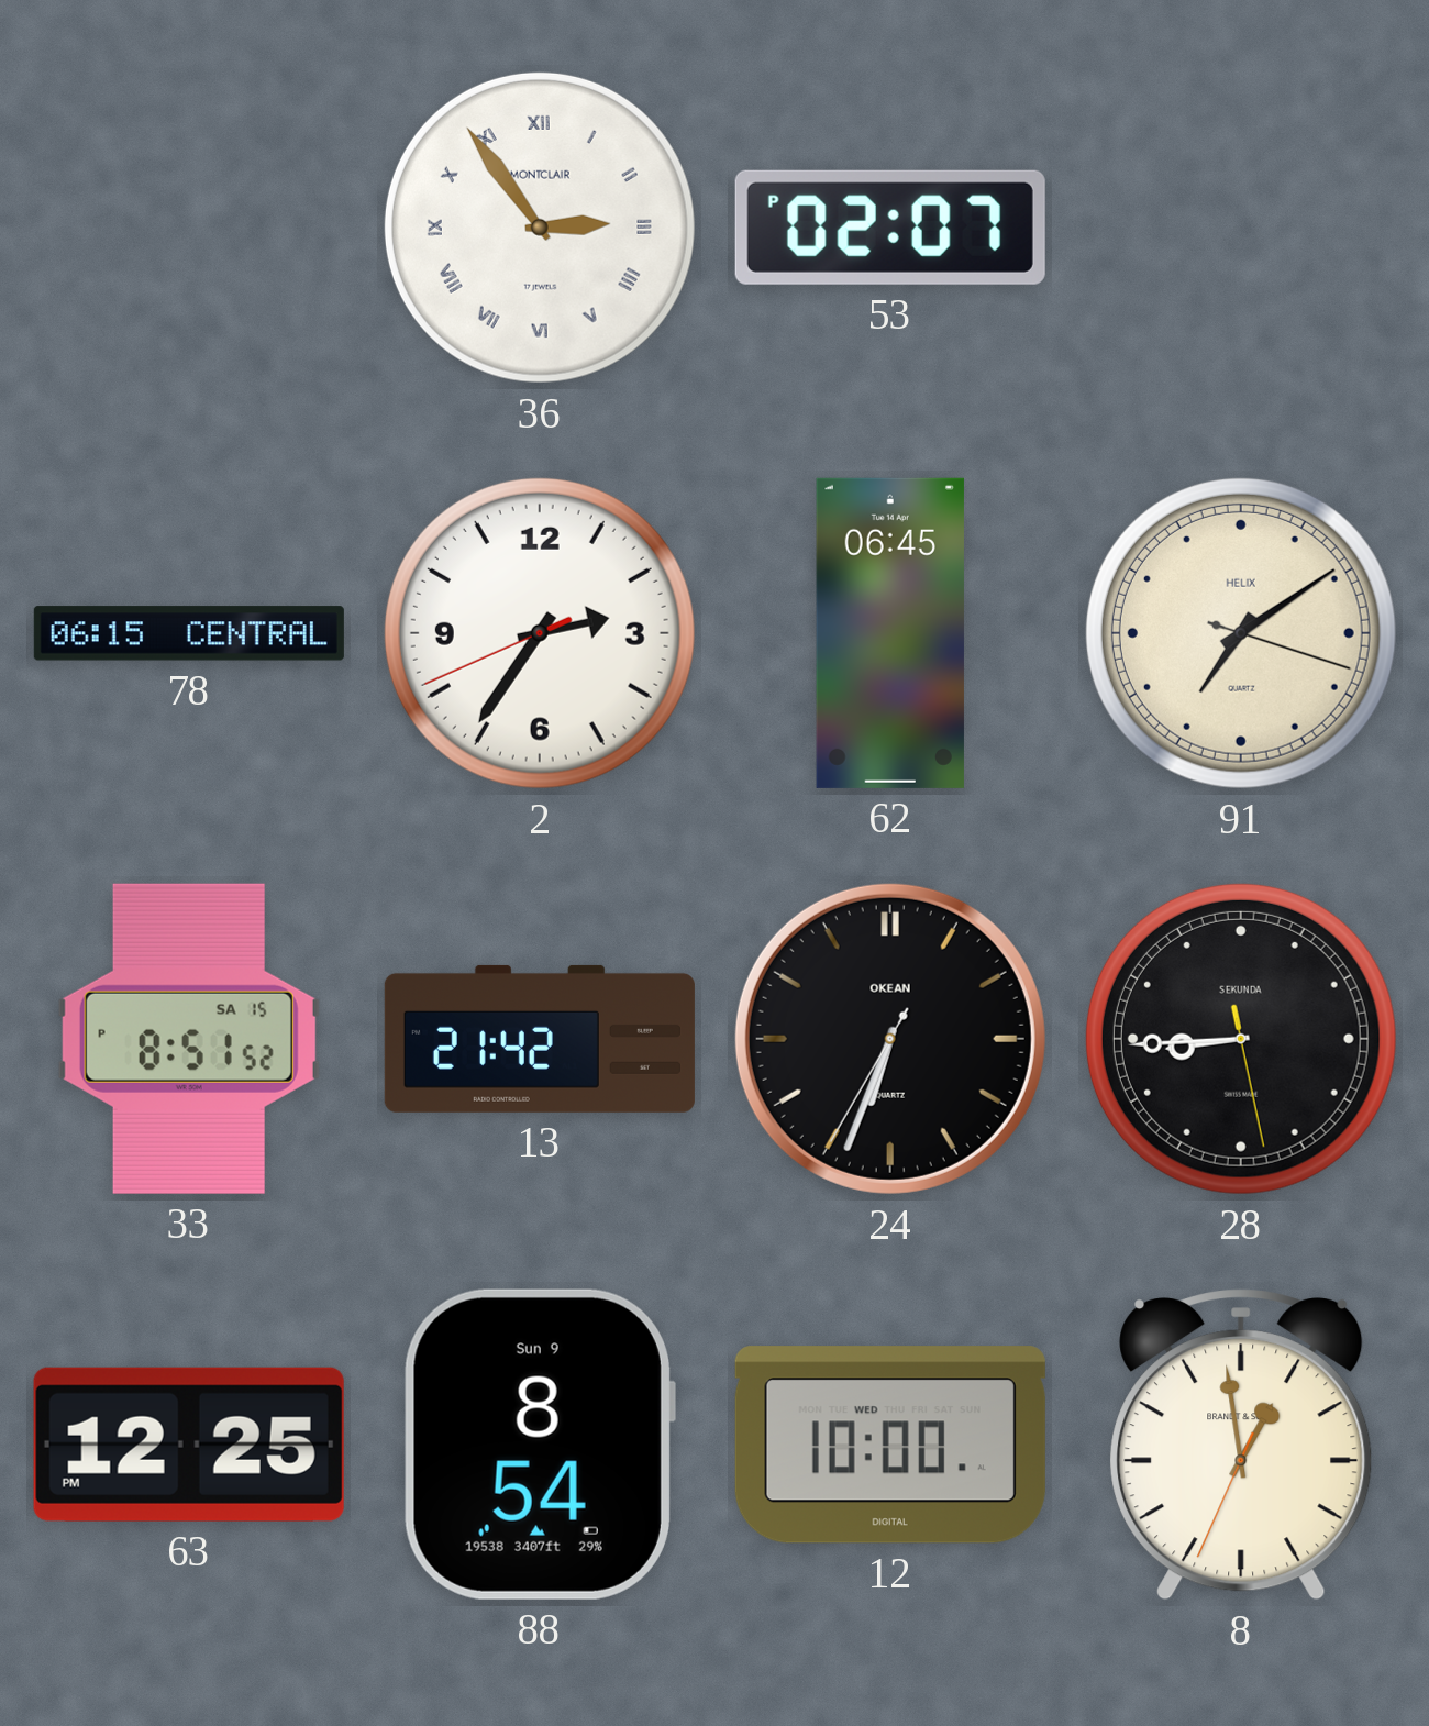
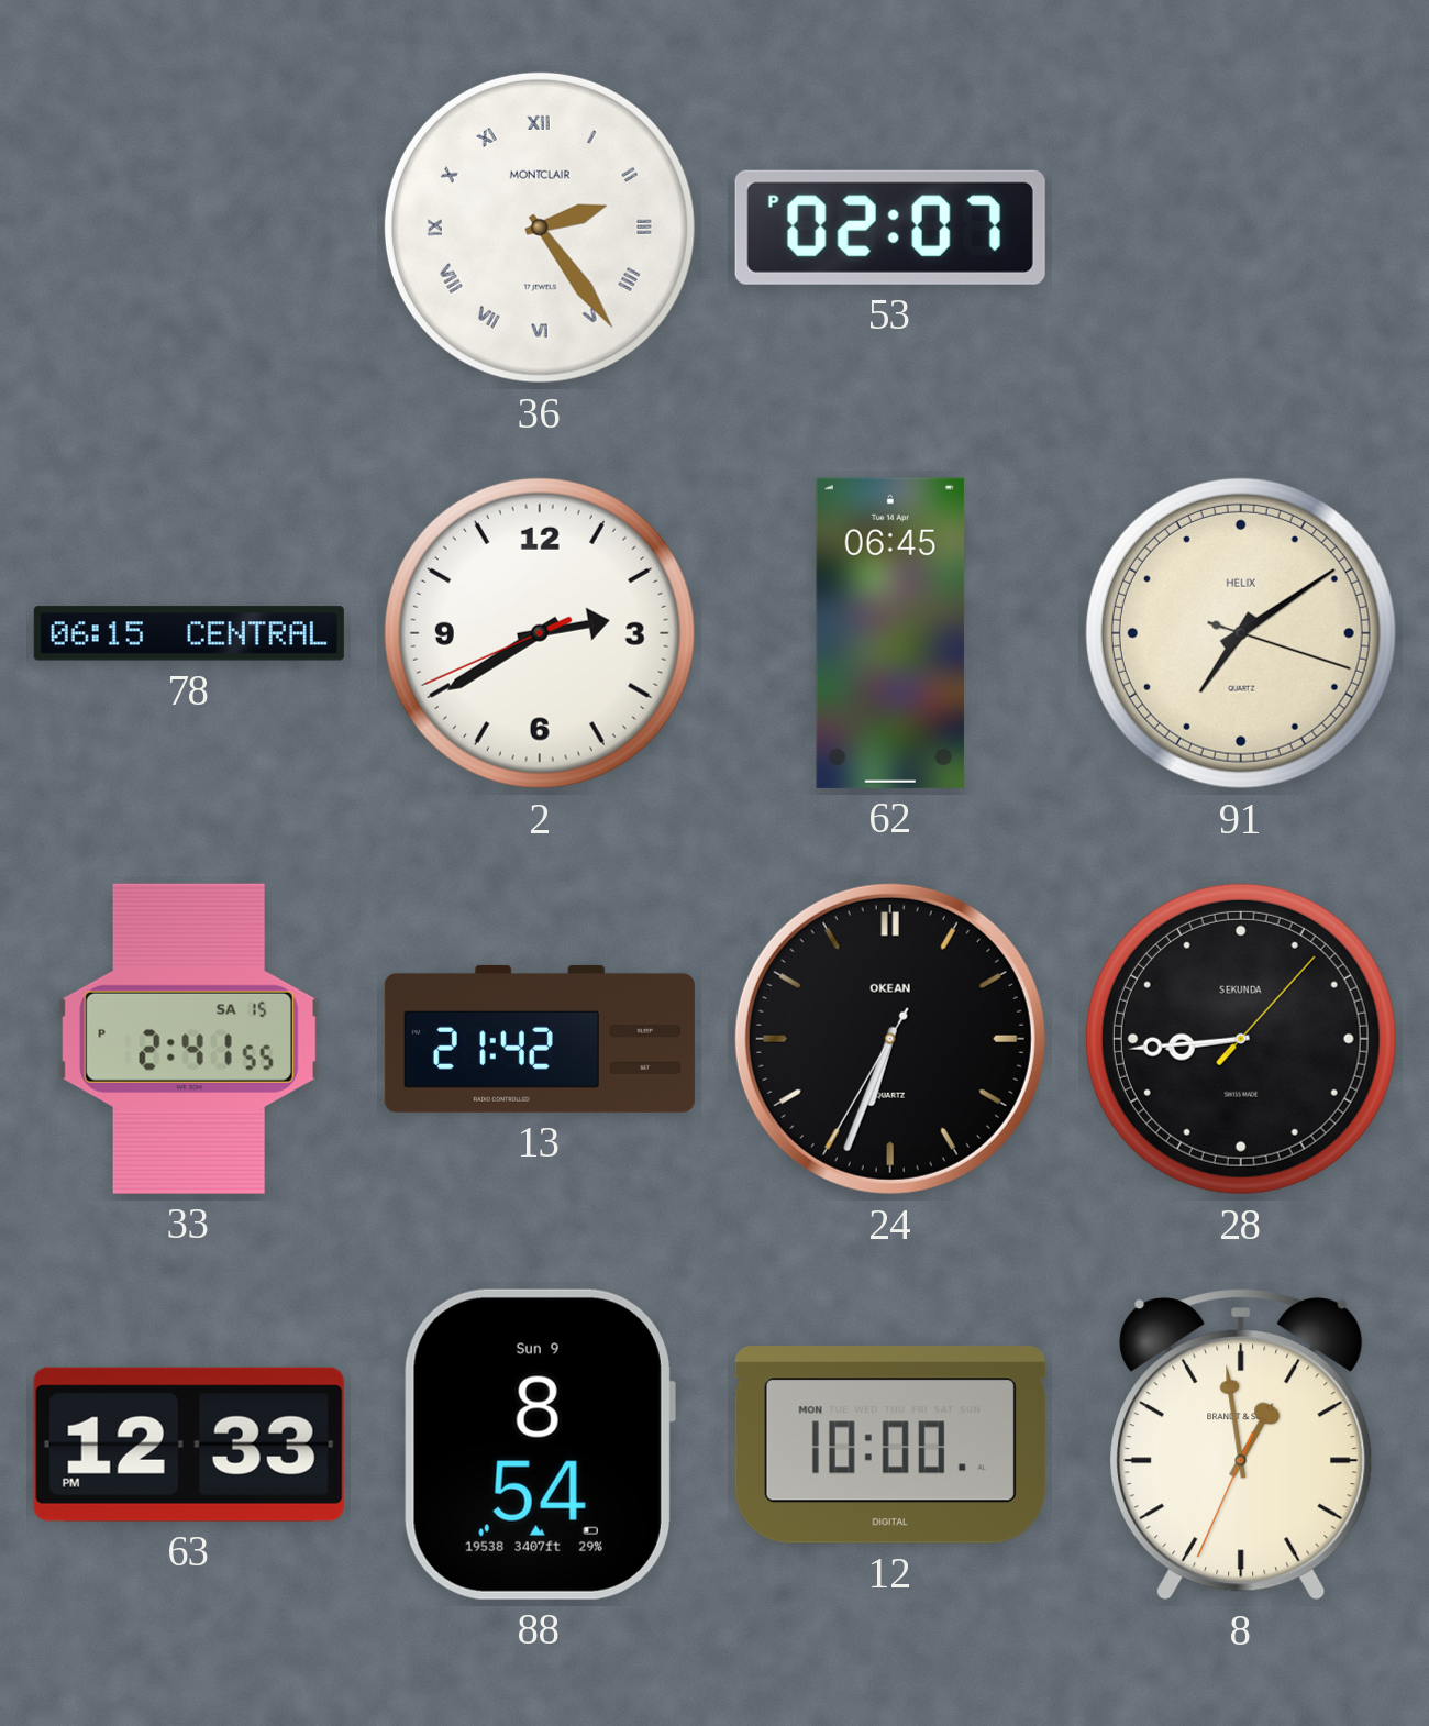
36: 2:54 -> 2:24
2: 2:35 -> 2:39
33: 8:51 -> 2:41
28: 8:44:28 -> 8:44:07
63: 12:25 -> 12:33
12 date: WED -> MON
